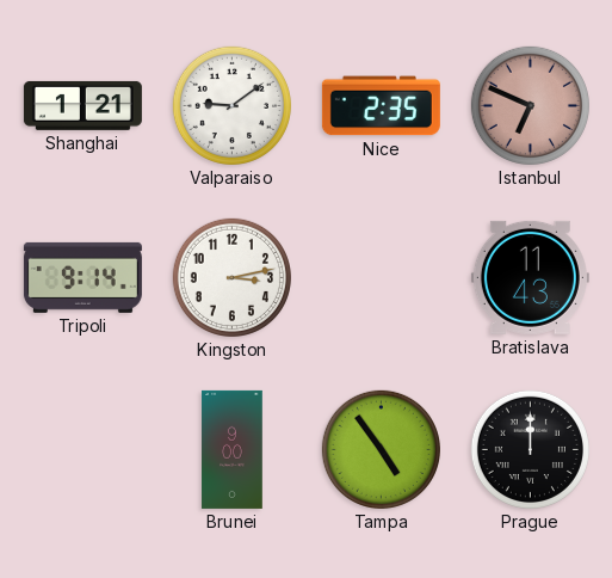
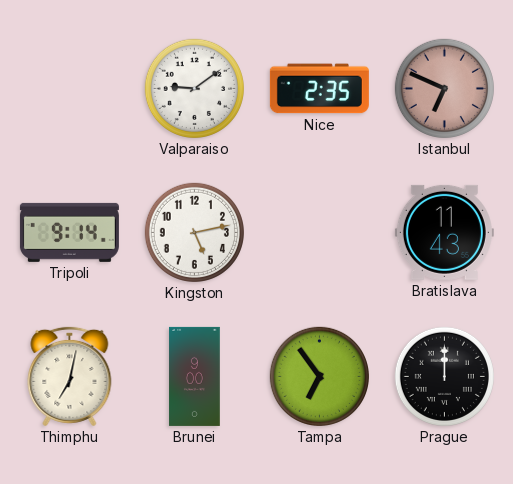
Shanghai: 1:21 -> none
Kingston: 3:13 -> 5:13
Thimphu: none -> 7:02
Tampa: 4:54 -> 6:54
